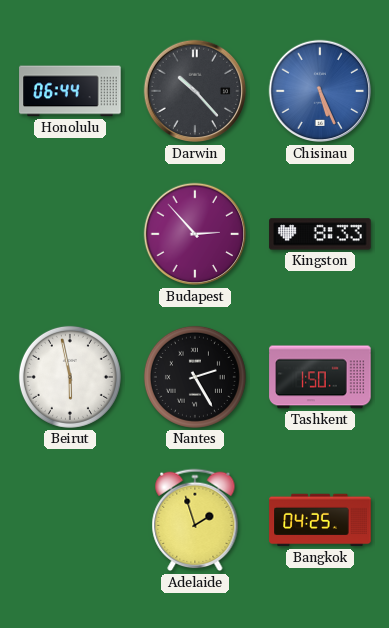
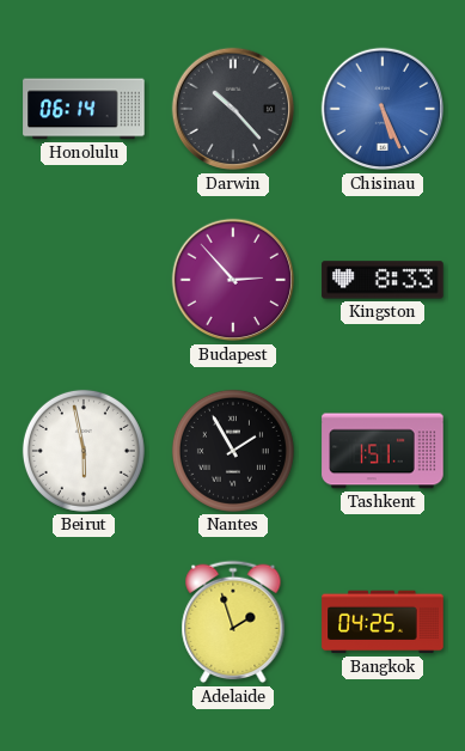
Honolulu: 06:44 -> 06:14
Nantes: 2:25 -> 1:55
Tashkent: 1:50 -> 1:51
